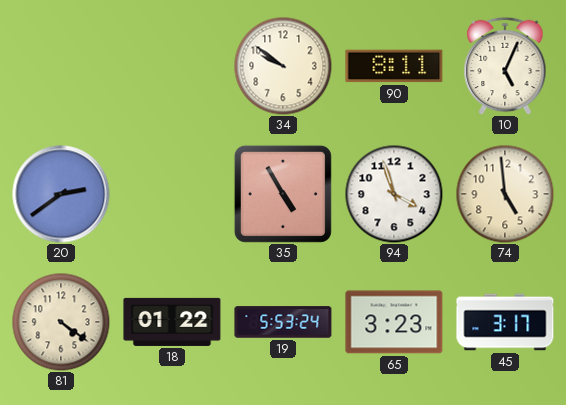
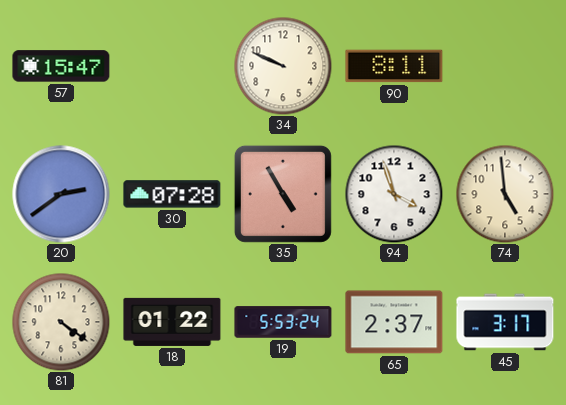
57: none -> 15:47
34: 9:51 -> 9:49
10: 5:04 -> none
30: none -> 07:28
65: 3:23 -> 2:37
